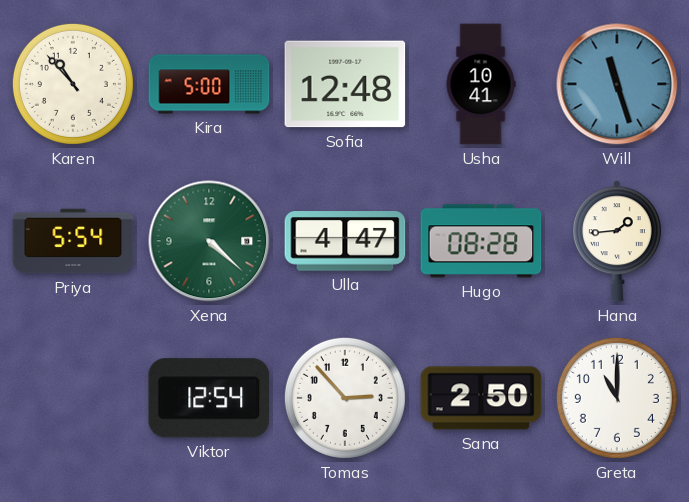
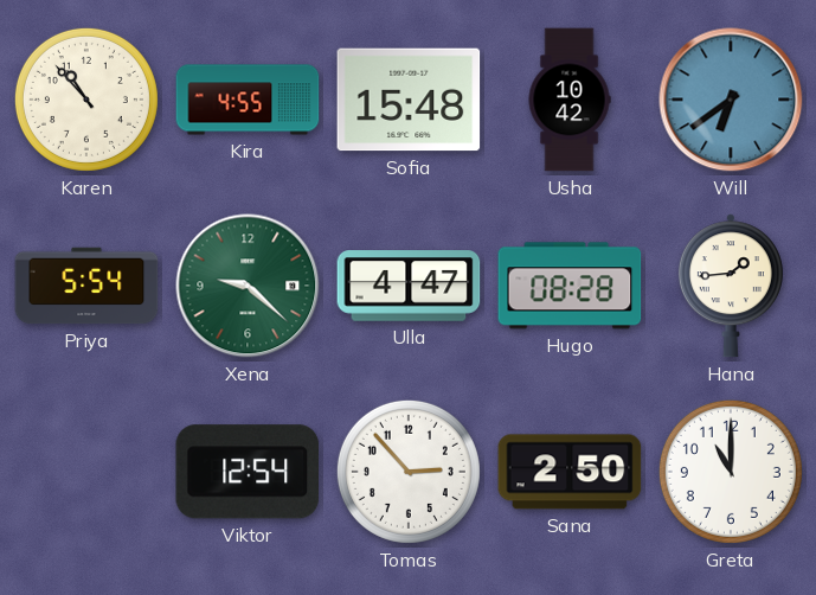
Kira: 5:00 -> 4:55
Sofia: 12:48 -> 15:48
Usha: 10:41 -> 10:42
Will: 11:27 -> 6:39
Xena: 4:22 -> 9:22
